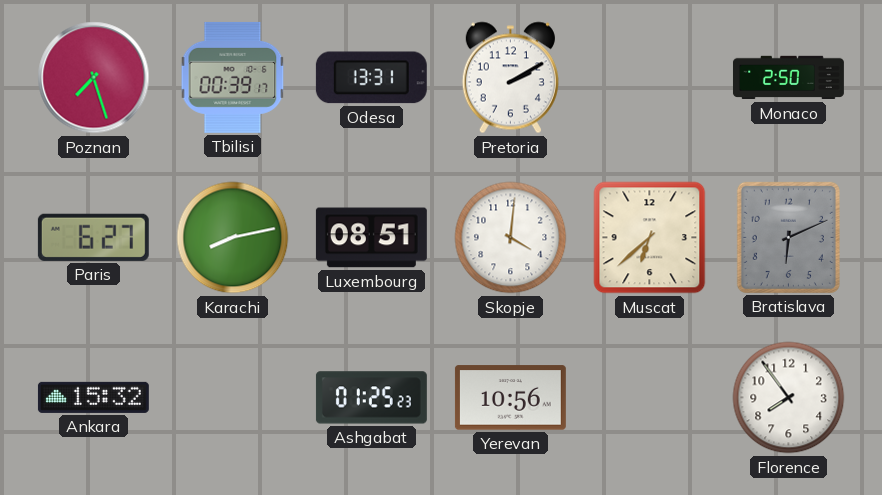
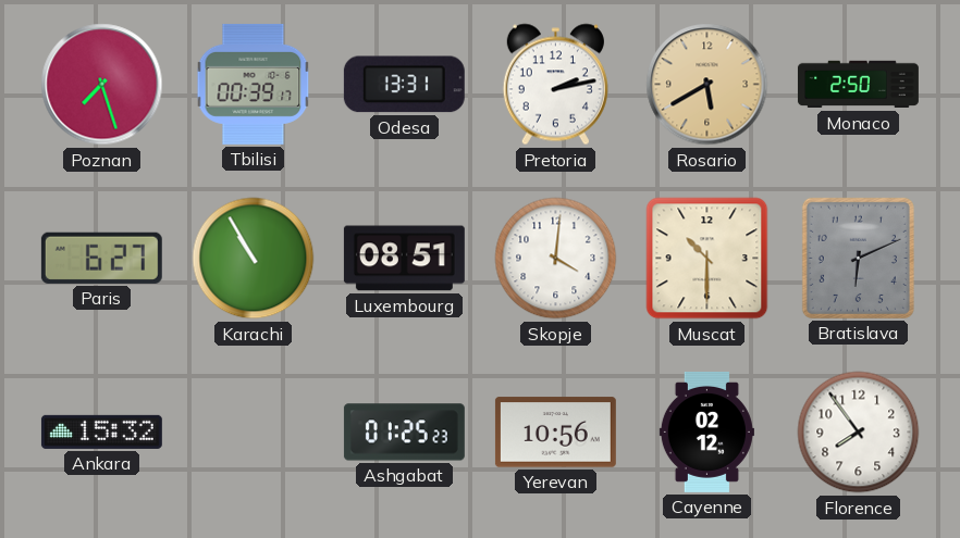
Pretoria: 2:10 -> 2:13
Rosario: none -> 5:40
Karachi: 8:13 -> 10:55
Muscat: 6:38 -> 10:30
Cayenne: none -> 02:12
